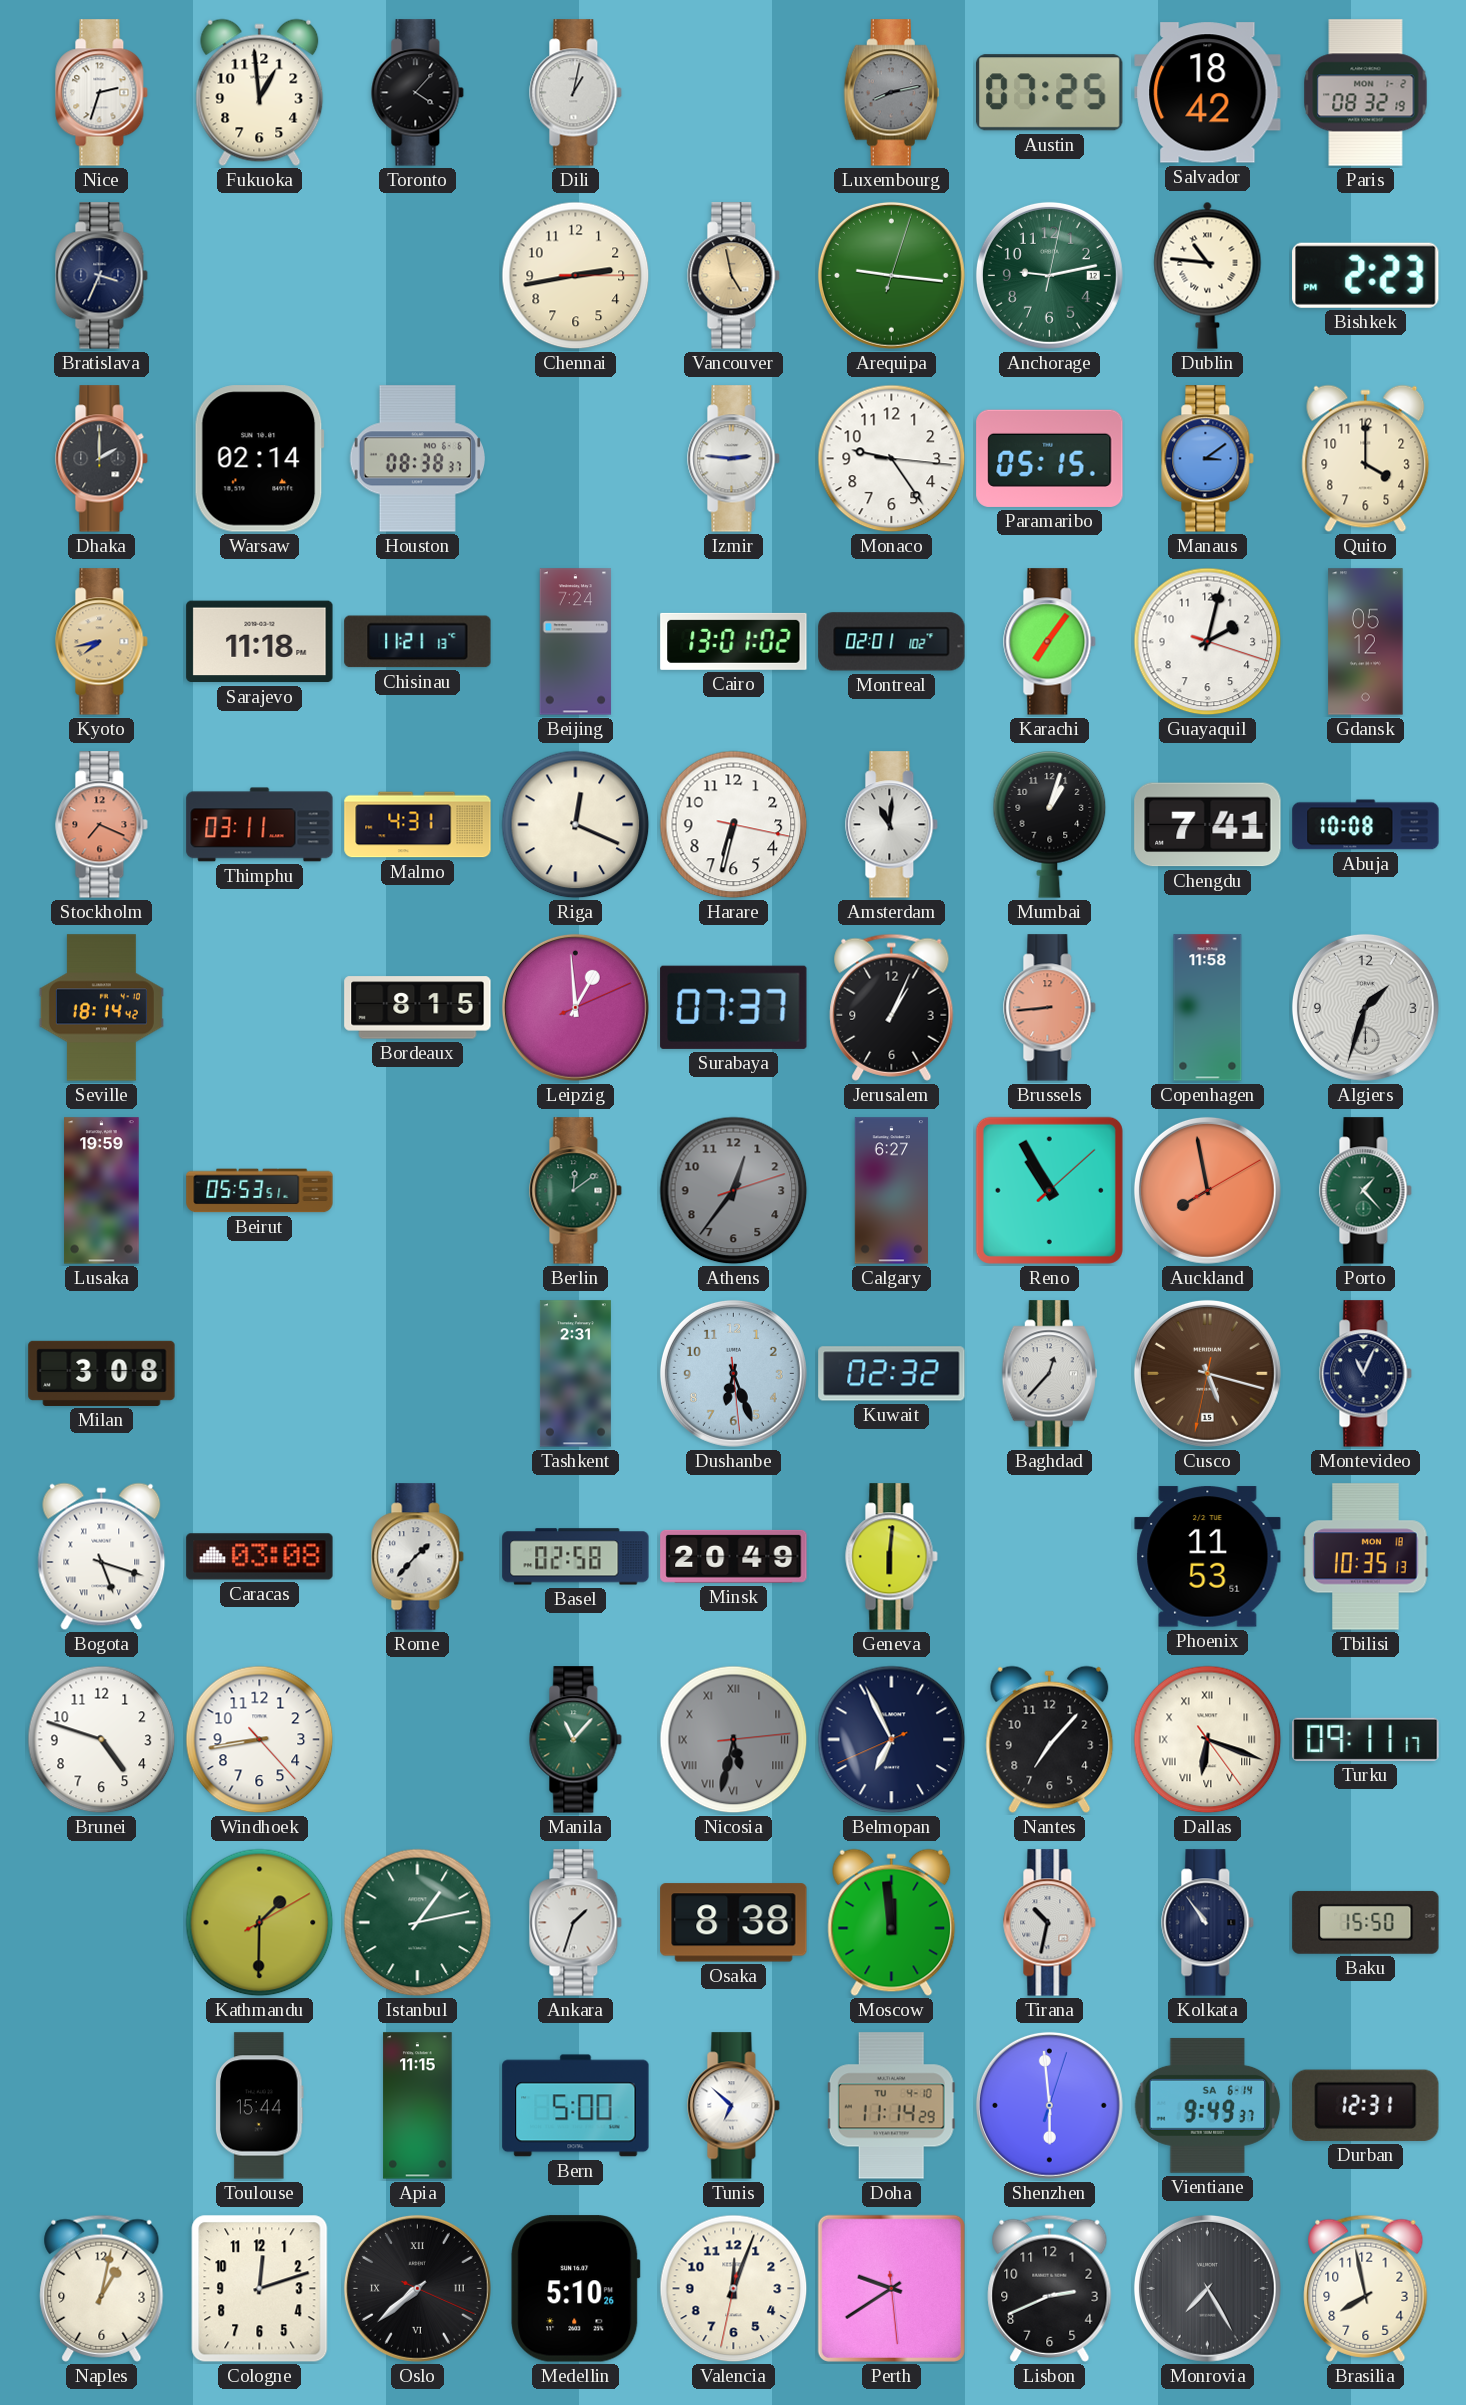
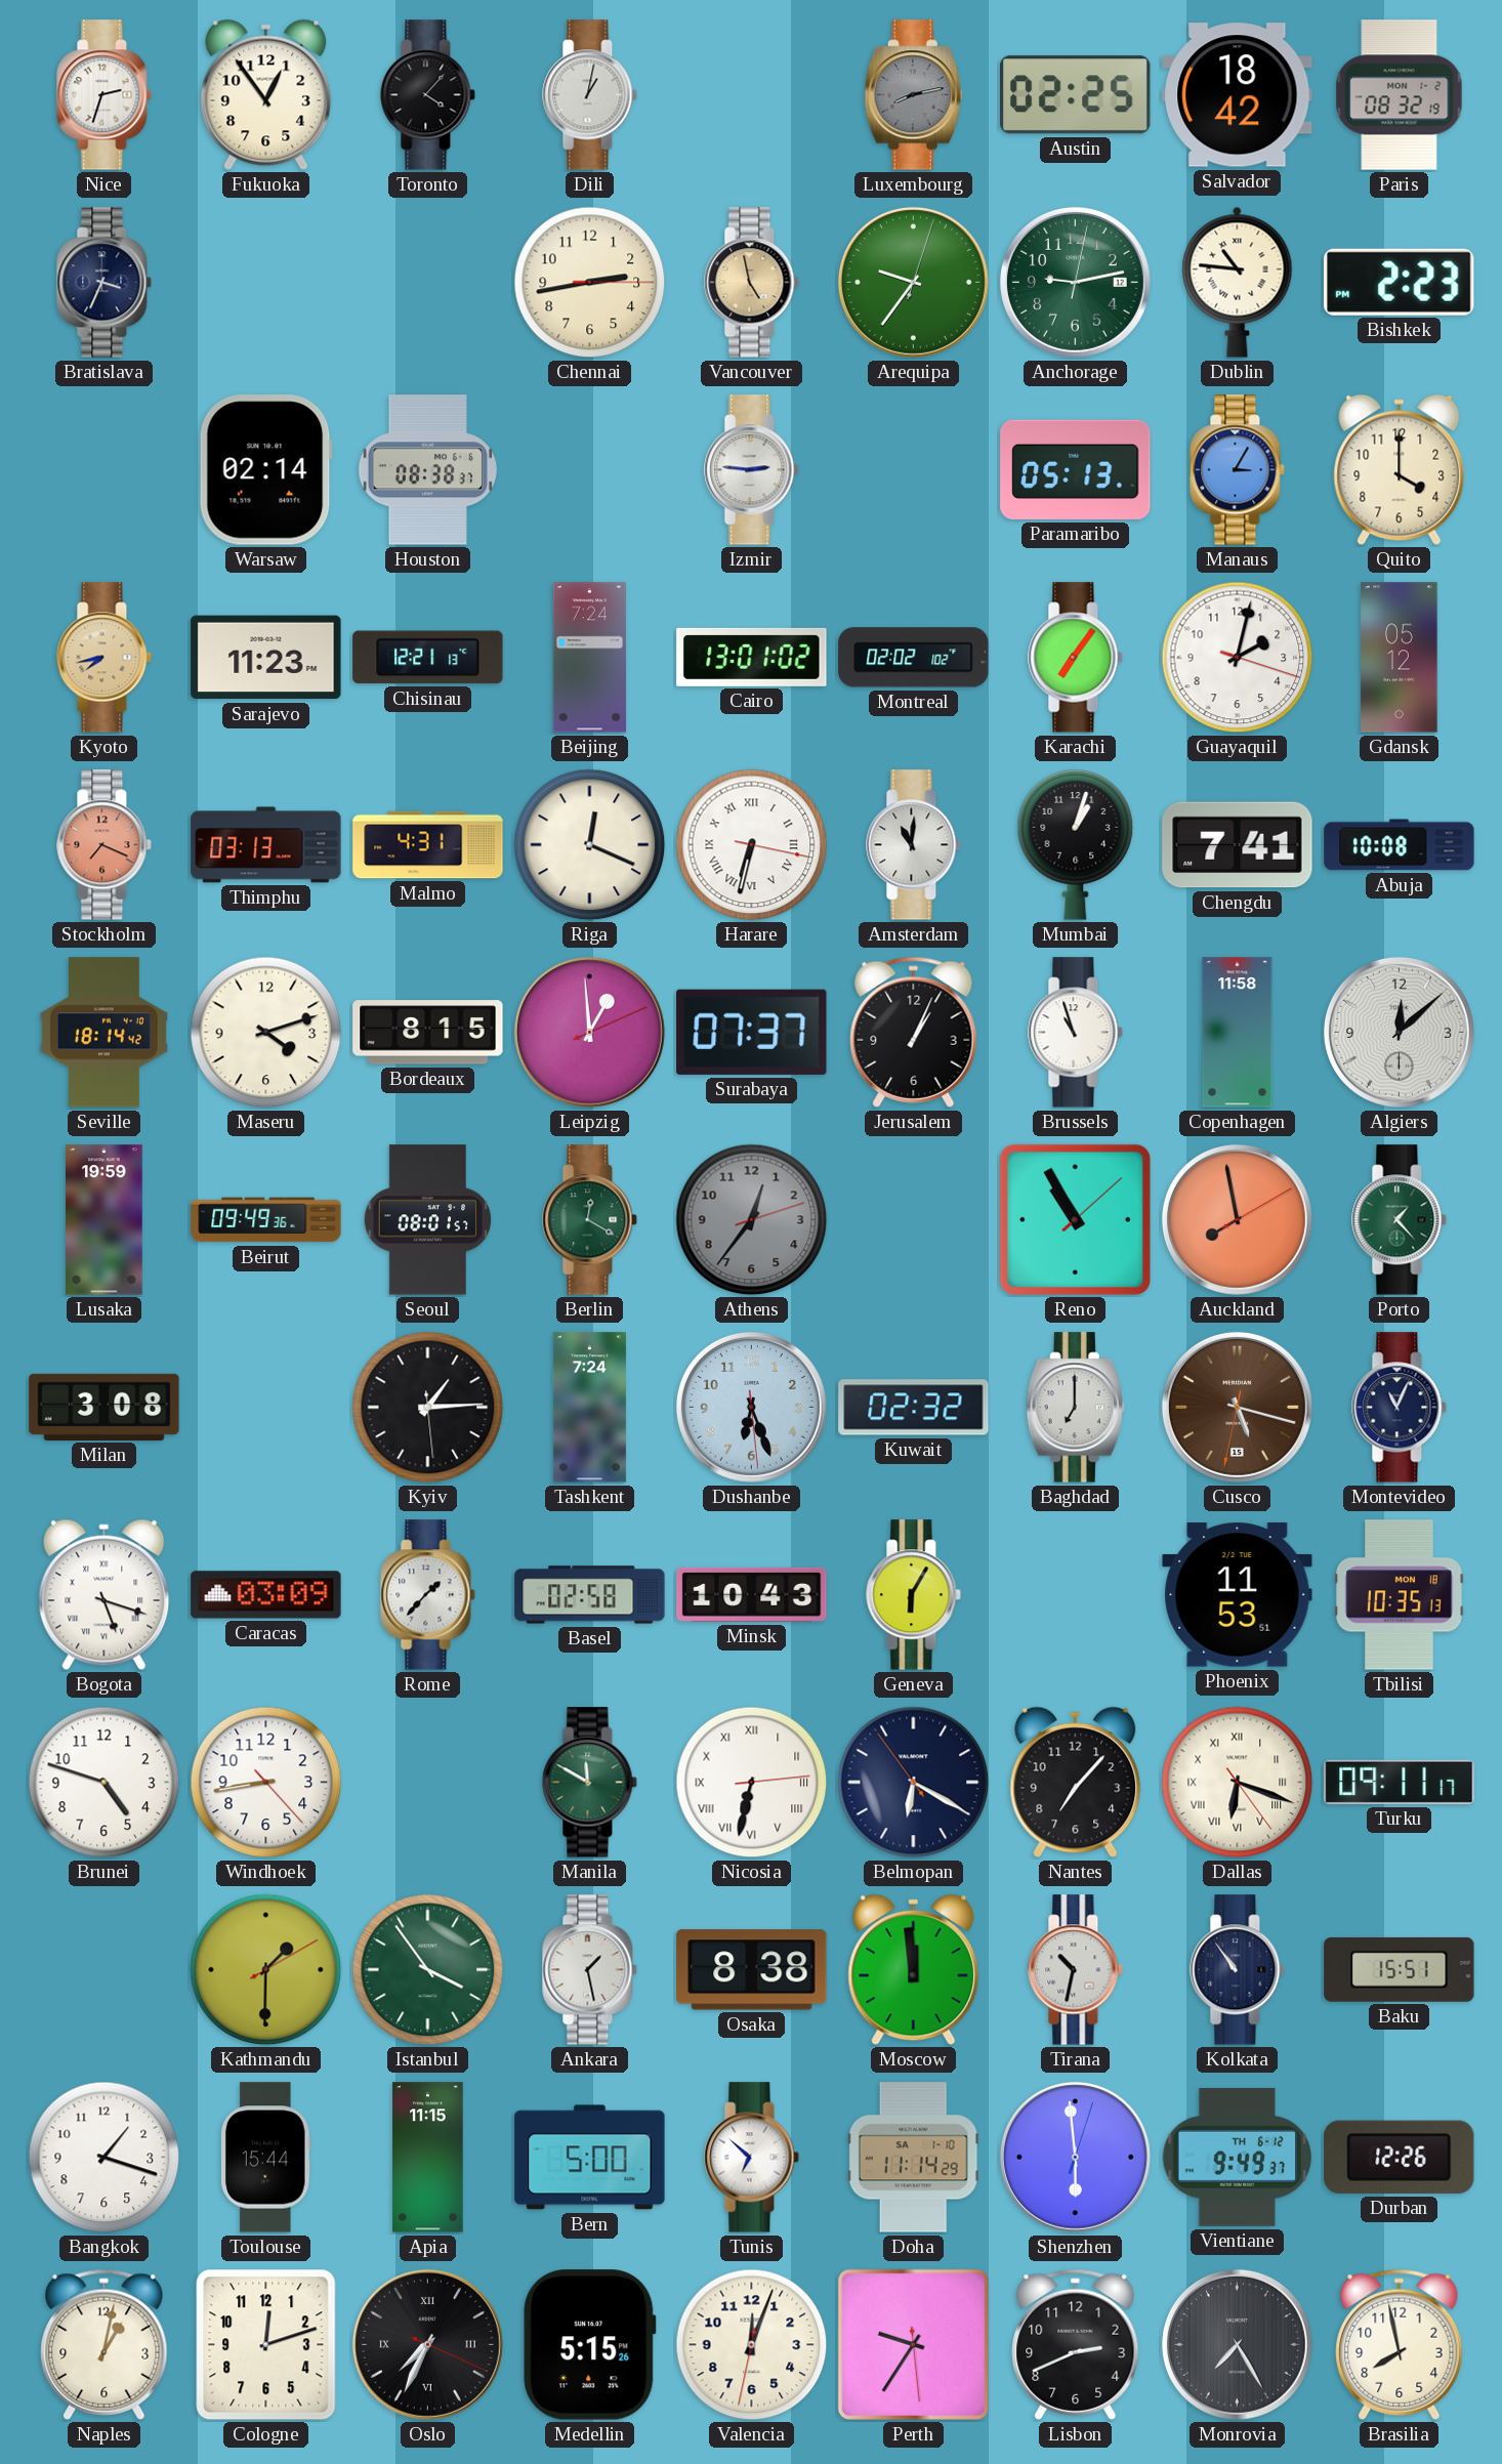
Fukuoka: 12:59 -> 12:54
Austin: 07:25 -> 02:25
Arequipa: 9:16 -> 9:36
Dhaka: 2:00 -> none
Monaco: 9:24 -> none
Paramaribo: 05:15 -> 05:13
Manaus: 3:09 -> 3:05
Sarajevo: 11:18 -> 11:23
Chisinau: 11:21 -> 12:21
Montreal: 02:01 -> 02:02
Thimphu: 03:11 -> 03:13
Harare numerals: Arabic -> Roman
Maseru: none -> 4:12
Brussels: 8:44 -> 10:57
Brussels dial: salmon -> white
Algiers: 1:33 -> 12:08
Beirut: 05:53 -> 09:49
Seoul: none -> 08:01
Berlin: 12:09 -> 12:20
Calgary: 6:27 -> none
Kyiv: none -> 1:14
Tashkent: 2:31 -> 7:24
Baghdad: 12:37 -> 7:00
Caracas: 03:08 -> 03:09
Minsk: 20:49 -> 10:43
Geneva: 6:01 -> 6:05
Manila: 11:07 -> 11:50
Nicosia: 5:32 -> 6:32
Nicosia dial: grey -> white
Belmopan: 6:55 -> 6:19
Istanbul: 1:13 -> 3:54
Ankara: 1:33 -> 1:28
Baku: 15:50 -> 15:51
Bangkok: none -> 1:18
Doha date: TU 4-10 -> SA 1-10
Vientiane date: SA 6-14 -> TH 6-12
Durban: 12:31 -> 12:26
Oslo: 7:38 -> 7:34
Medellin: 5:10 -> 5:15
Perth: 9:39 -> 9:35
